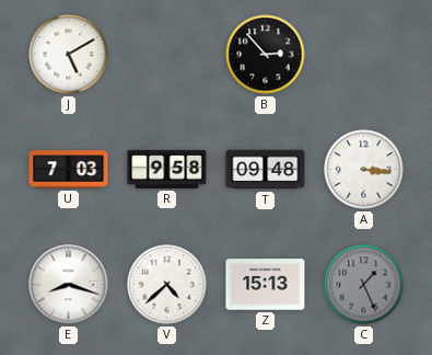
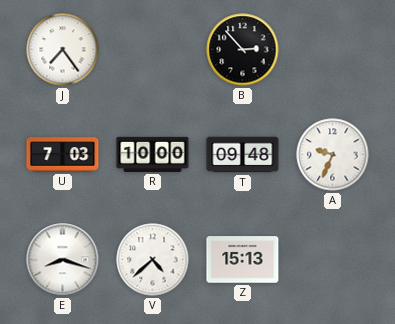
J: 5:10 -> 7:24
R: 9:58 -> 10:00
A: 3:16 -> 9:34
C: 1:26 -> none
